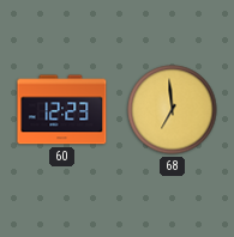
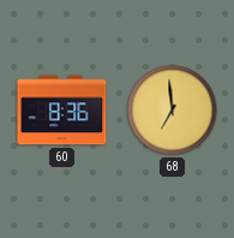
60: 12:23 -> 8:36
